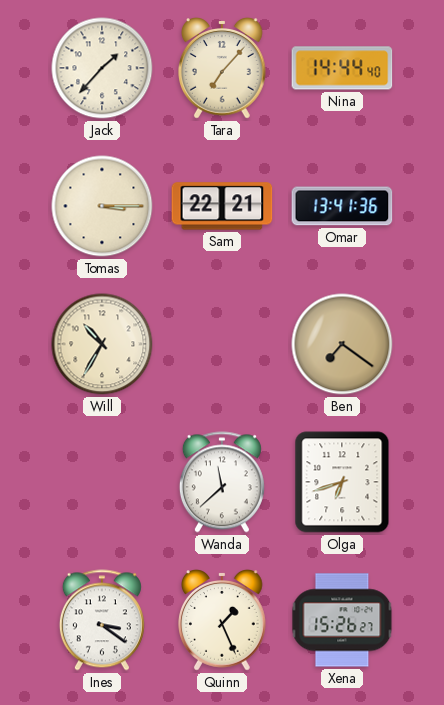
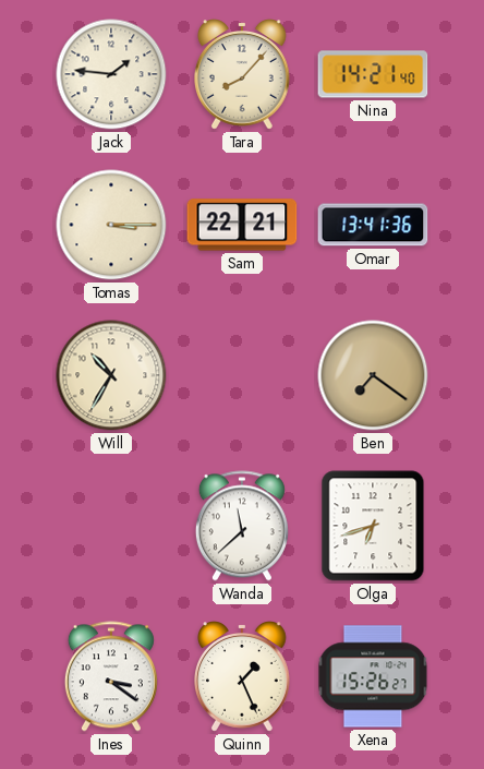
Jack: 1:37 -> 1:46
Tara: 7:07 -> 8:07
Nina: 14:44 -> 14:21
